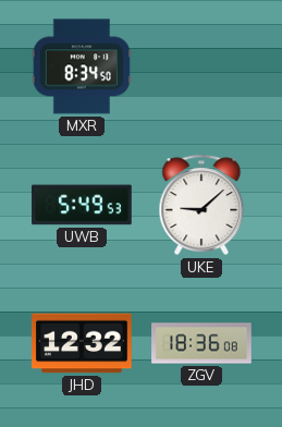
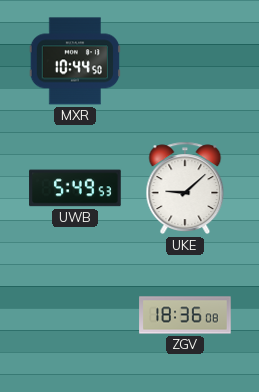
MXR: 8:34 -> 10:44
JHD: 12:32 -> none
